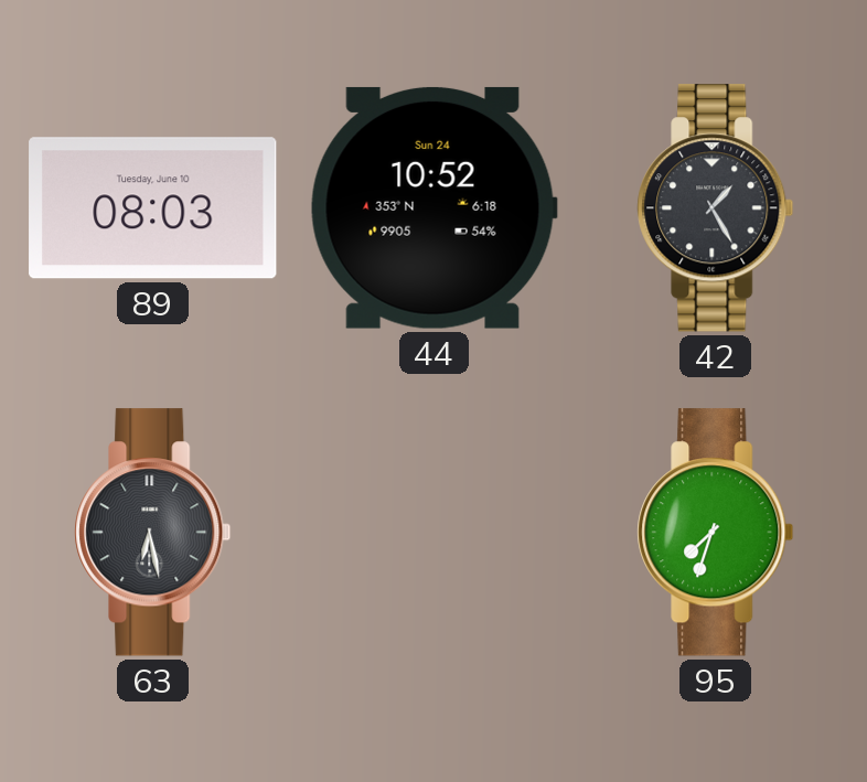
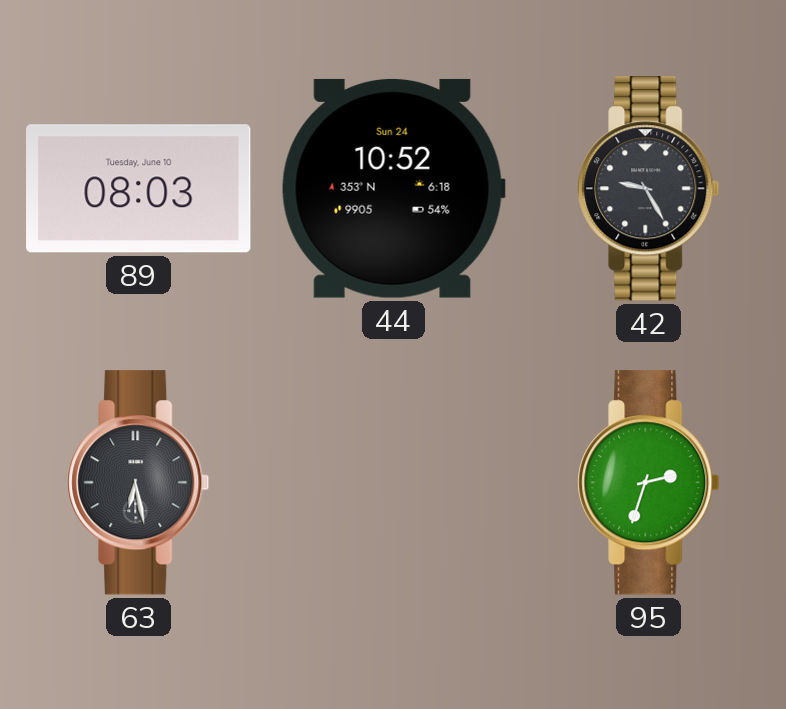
42: 1:25 -> 9:25
95: 7:33 -> 2:33
